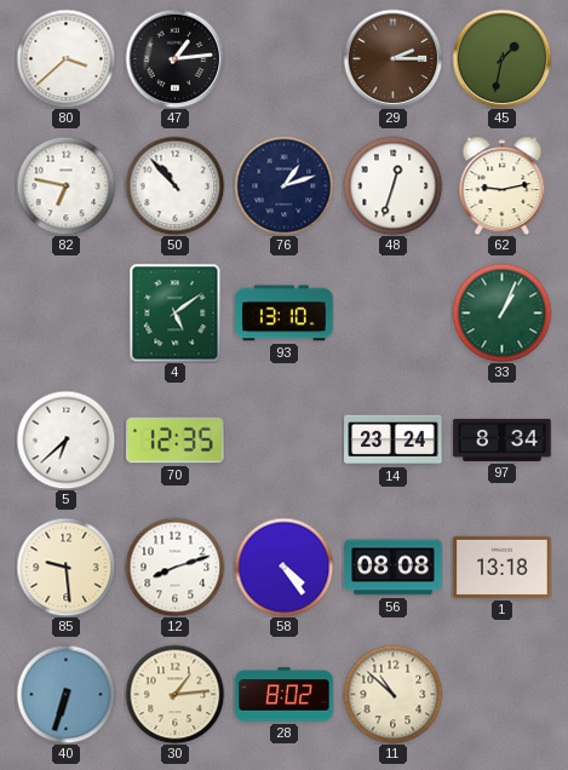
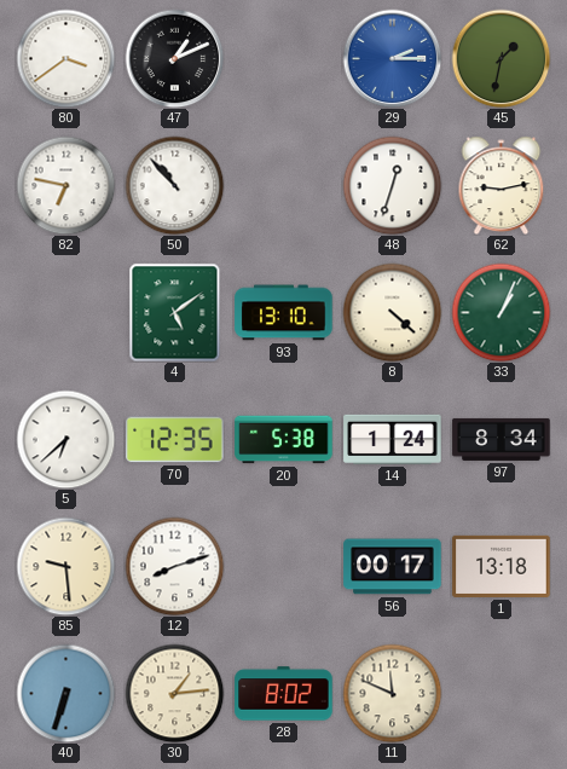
80: 3:38 -> 3:39
47: 1:14 -> 1:11
29 dial: brown -> blue
76: 1:12 -> none
8: none -> 4:22
20: none -> 5:38
14: 23:24 -> 1:24
58: 4:24 -> none
56: 08:08 -> 00:17
11: 10:52 -> 11:49
